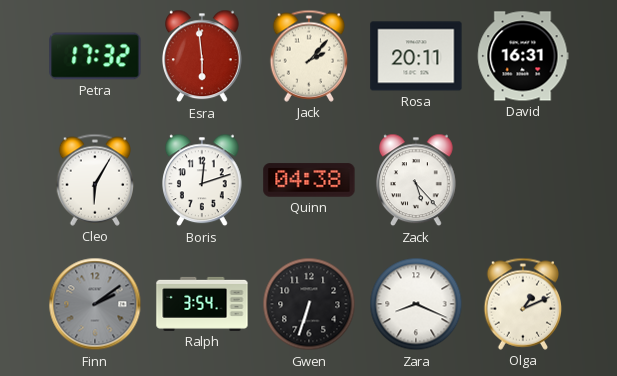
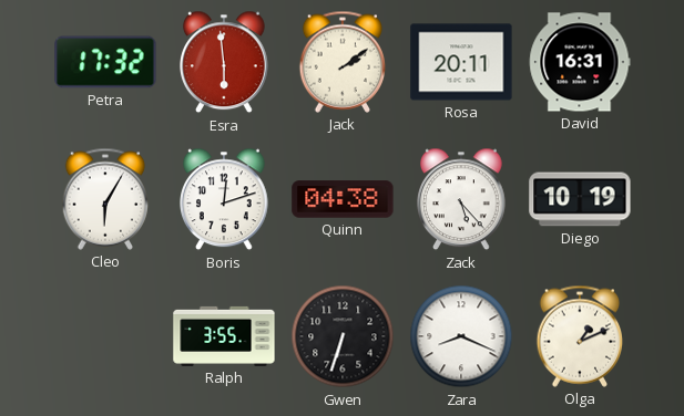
Jack: 2:07 -> 2:09
Diego: none -> 10:19
Finn: 2:09 -> none
Ralph: 3:54 -> 3:55
